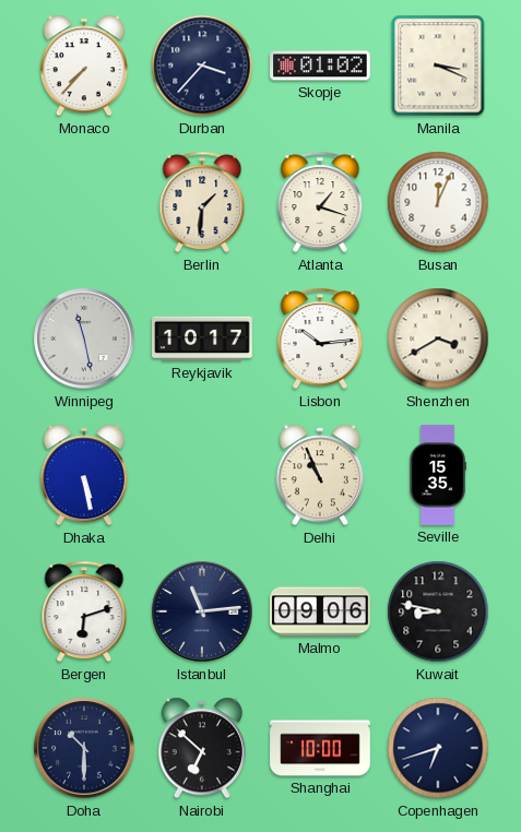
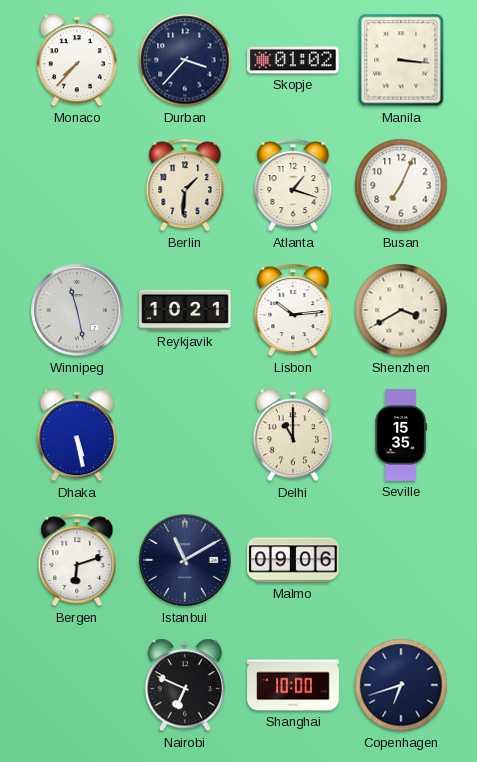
Manila: 3:19 -> 3:16
Busan: 12:04 -> 7:04
Reykjavik: 10:17 -> 10:21
Delhi: 10:56 -> 11:00
Istanbul: 11:14 -> 11:10
Kuwait: 8:47 -> none
Doha: 10:30 -> none
Nairobi: 6:52 -> 6:49
